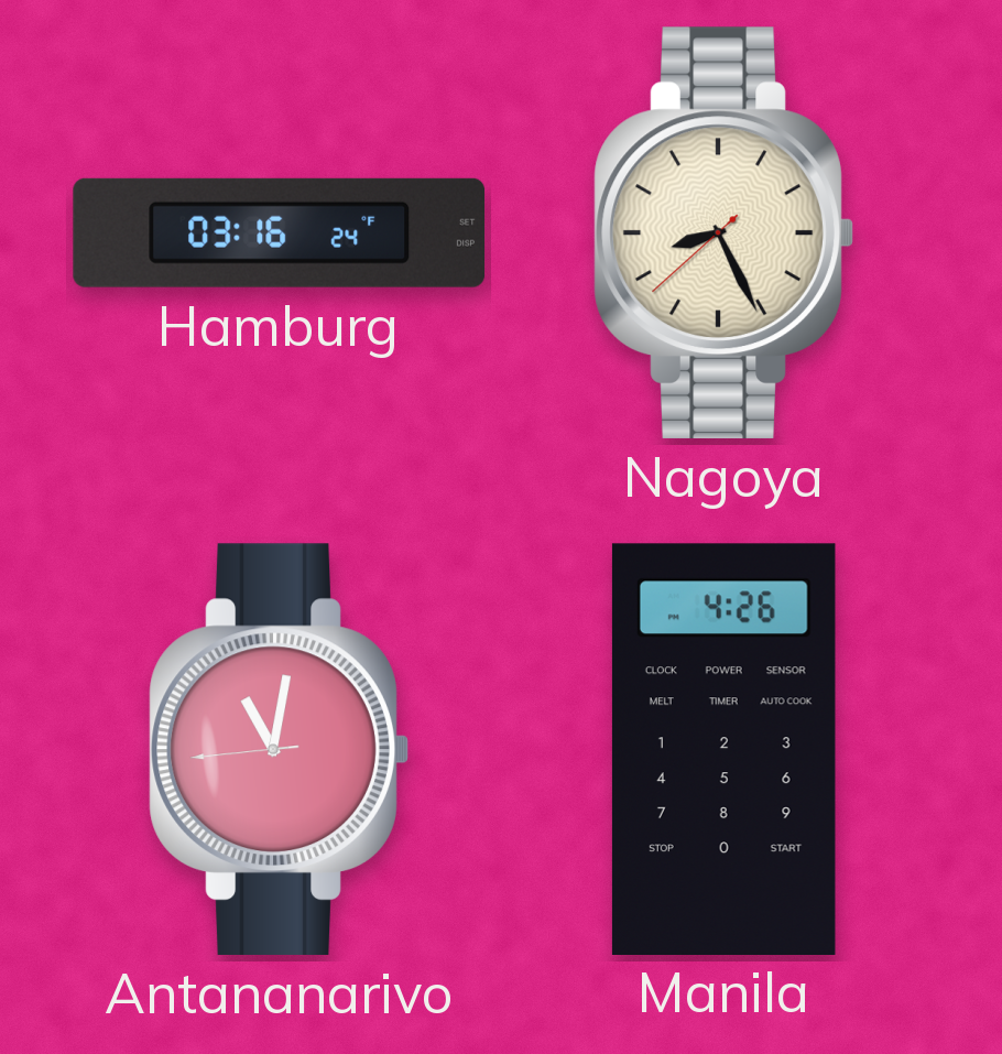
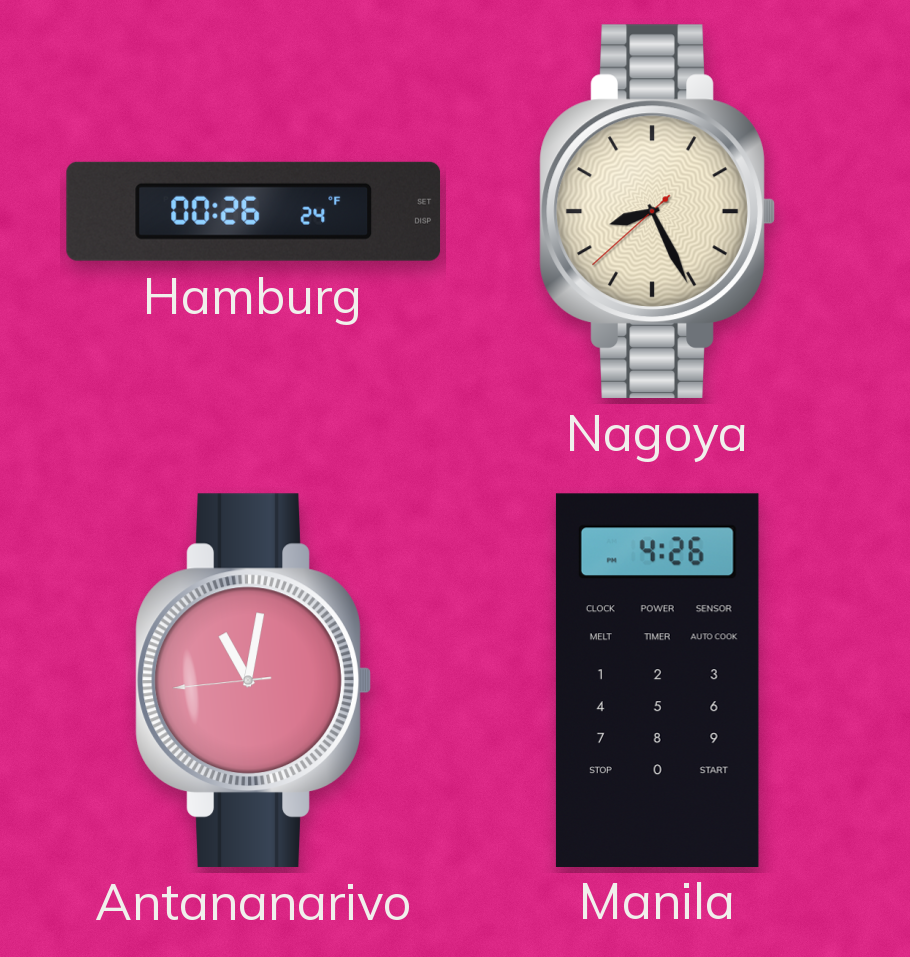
Hamburg: 03:16 -> 00:26
